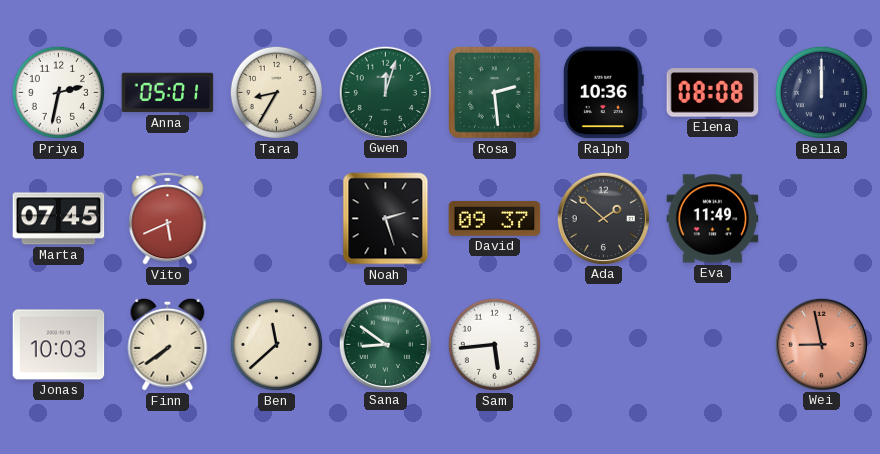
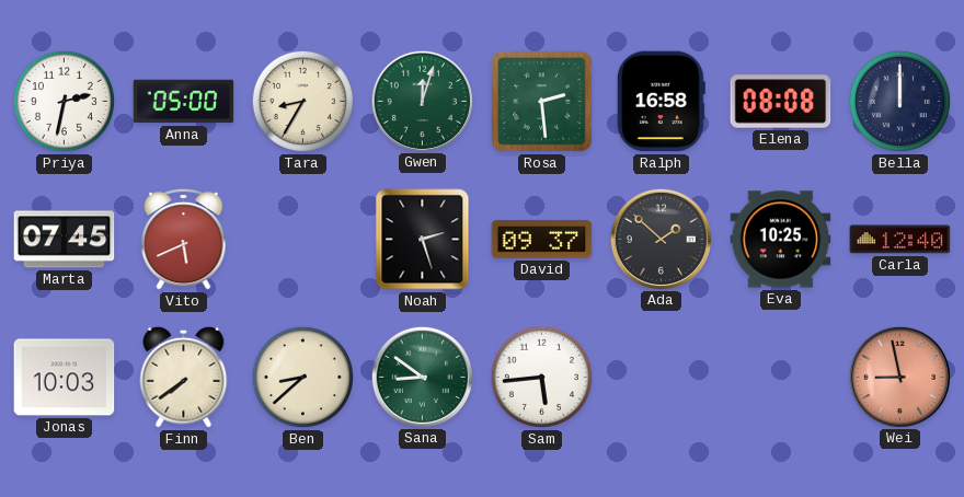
Anna: 05:01 -> 05:00
Ralph: 10:36 -> 16:58
Eva: 11:49 -> 10:25
Carla: none -> 12:40
Ben: 11:38 -> 8:38
